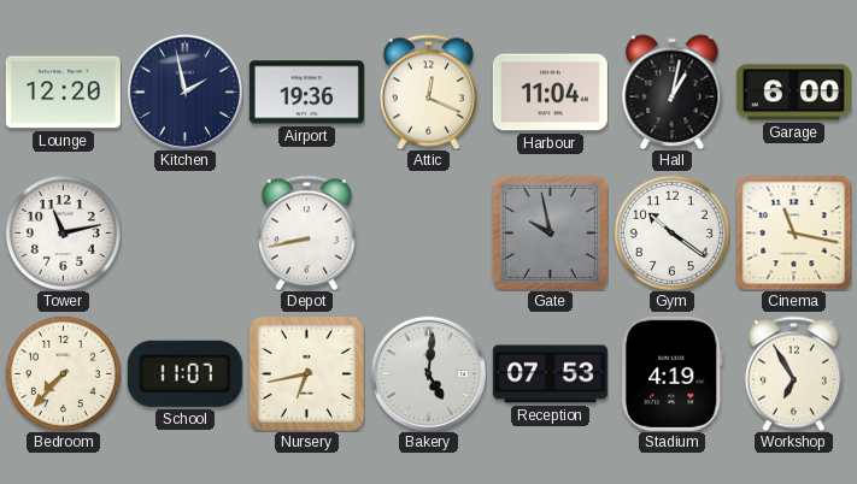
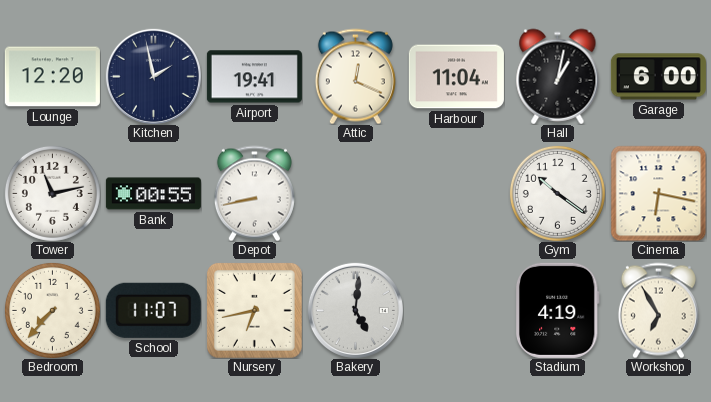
Airport: 19:36 -> 19:41
Bank: none -> 00:55
Gate: 9:58 -> none
Cinema: 11:17 -> 6:17
Reception: 07:53 -> none
